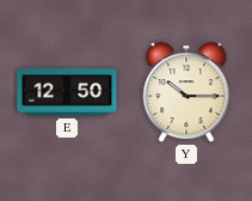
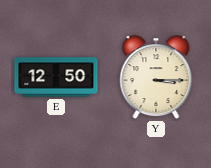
Y: 10:15 -> 3:15
